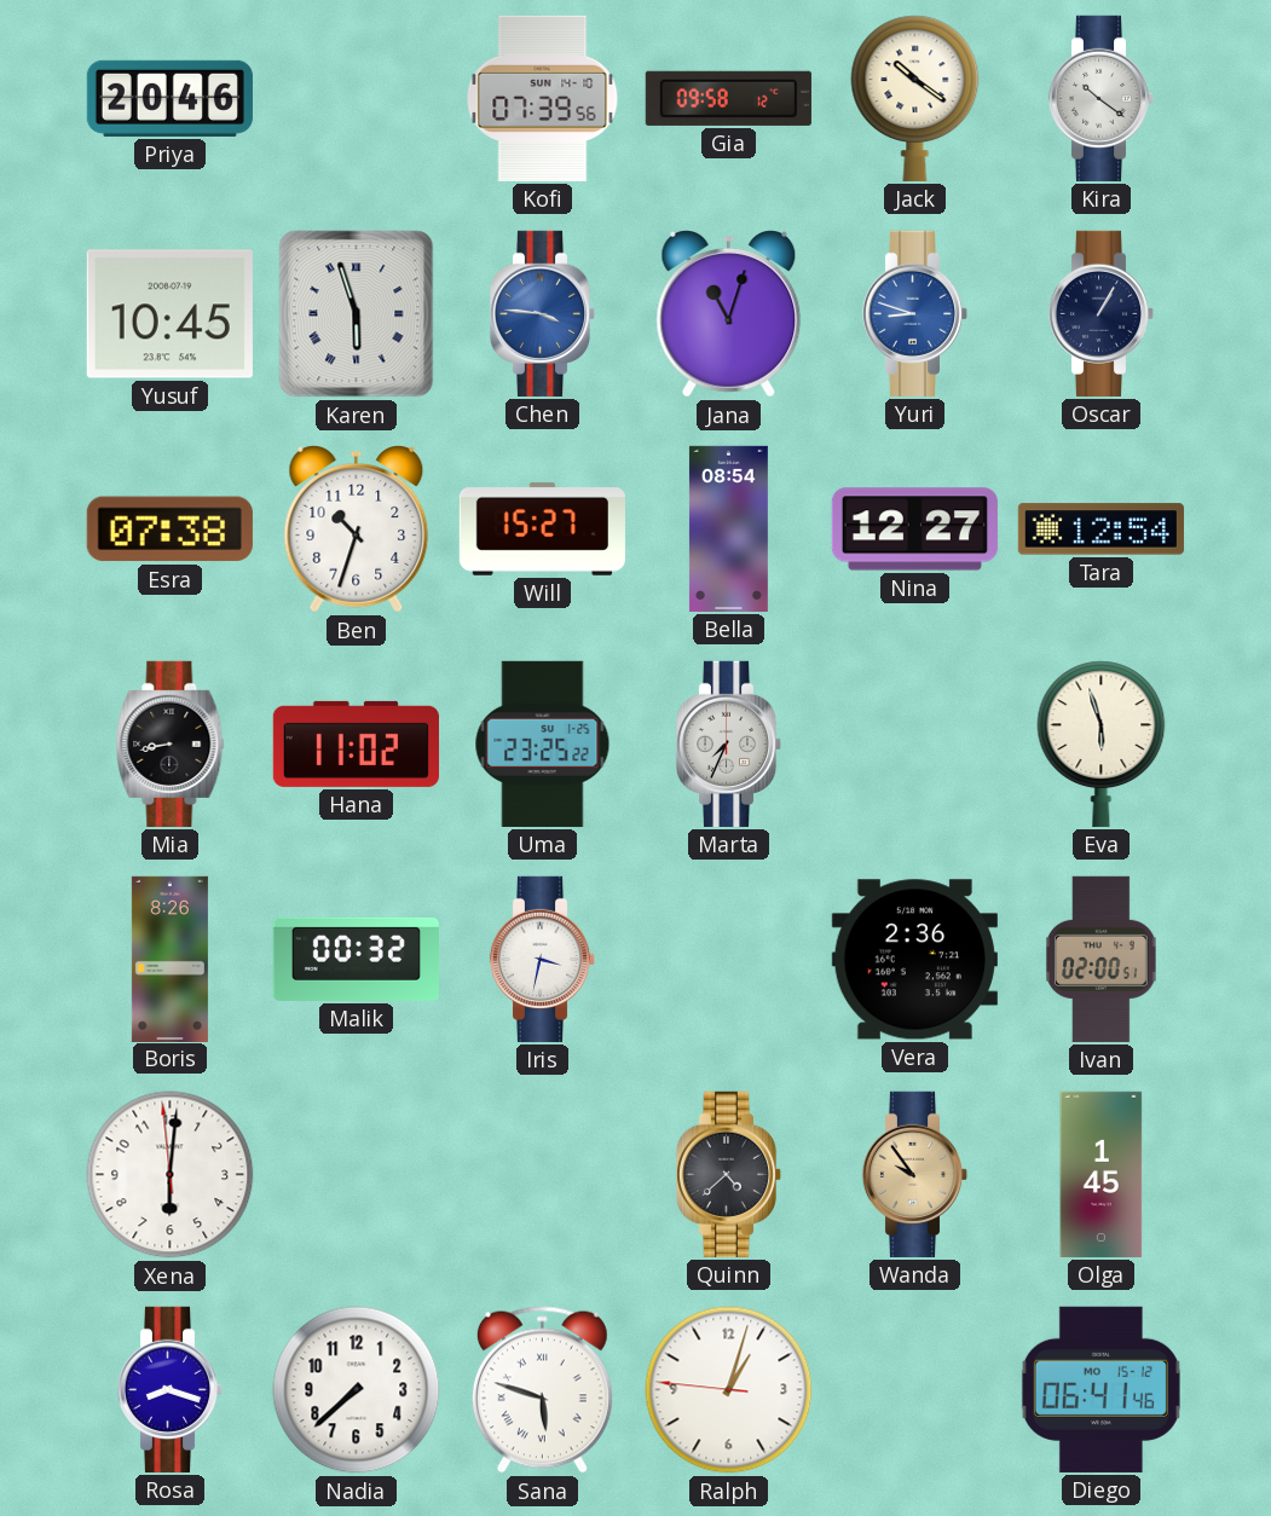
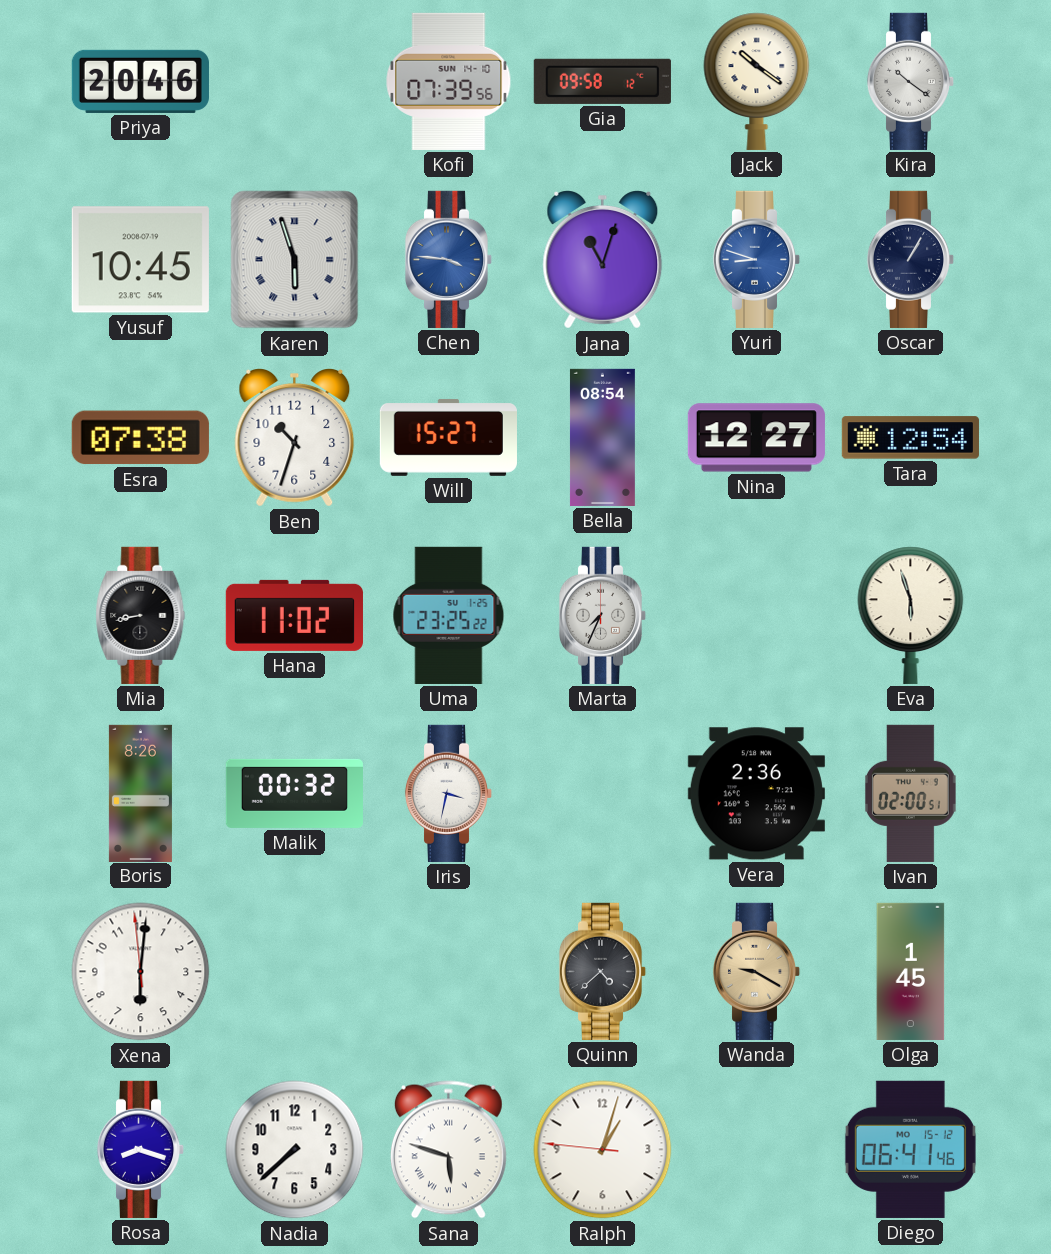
Wanda: 9:54 -> 9:20
